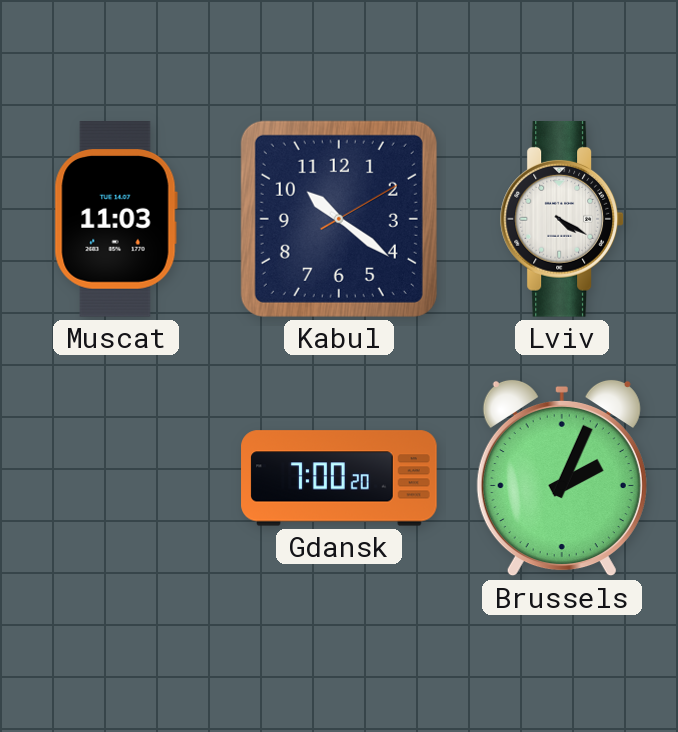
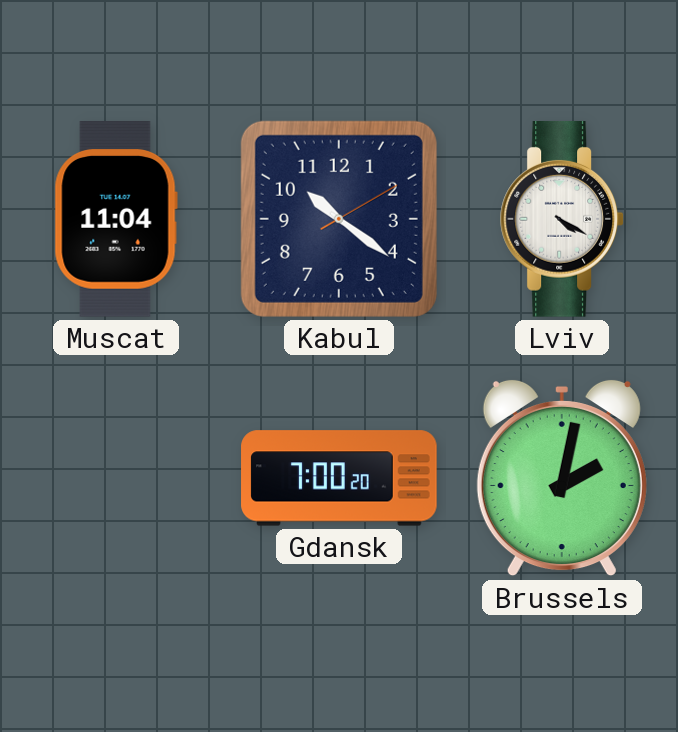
Muscat: 11:03 -> 11:04
Brussels: 2:04 -> 2:02
